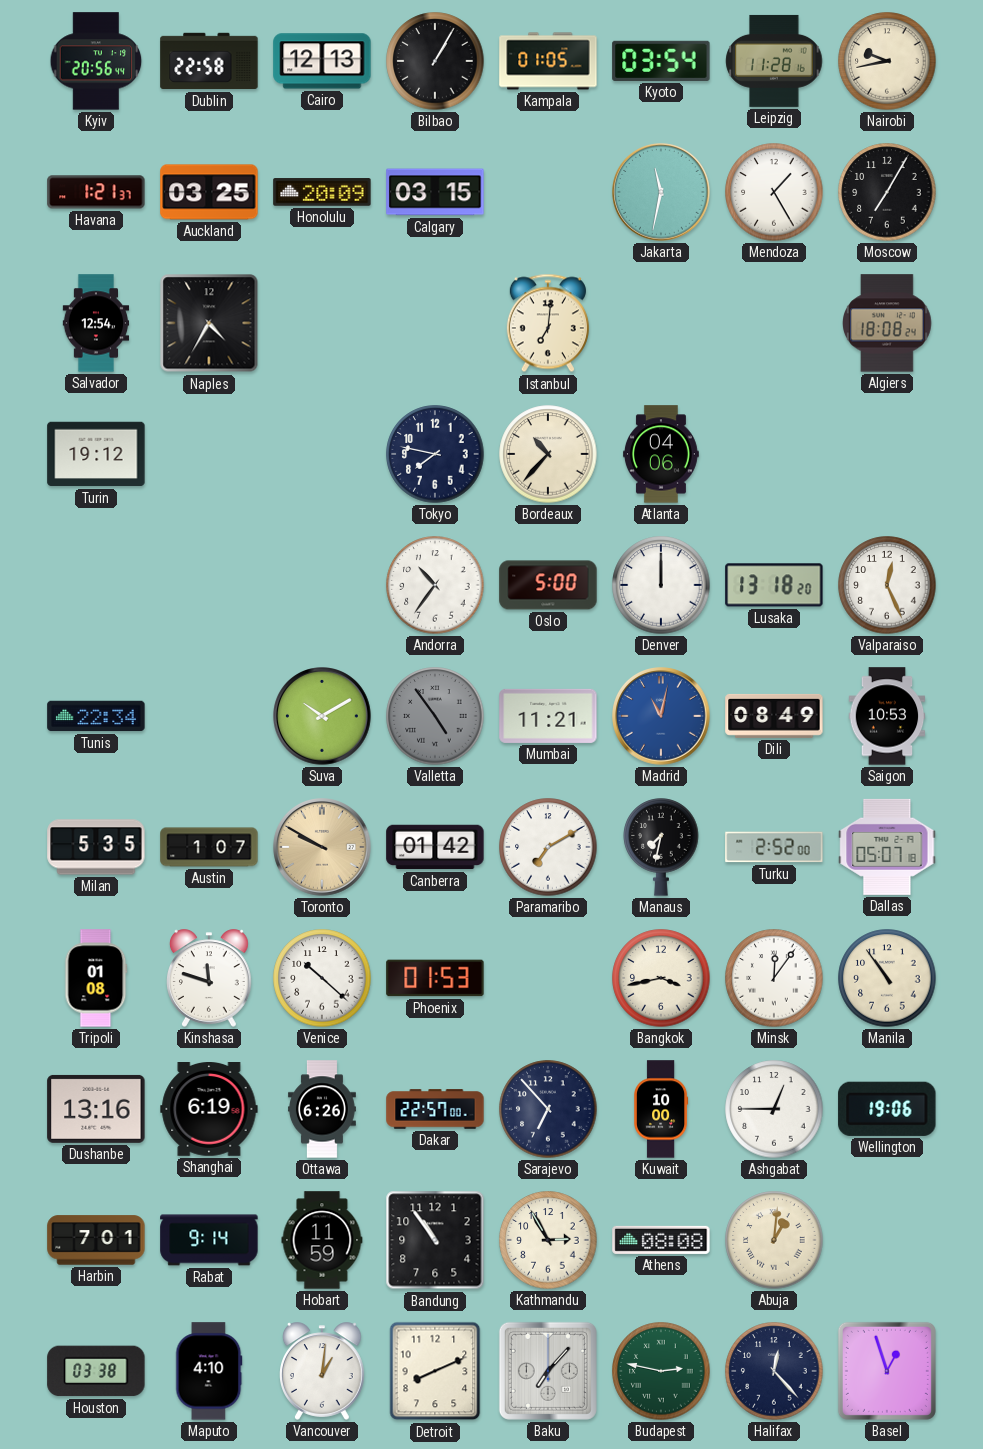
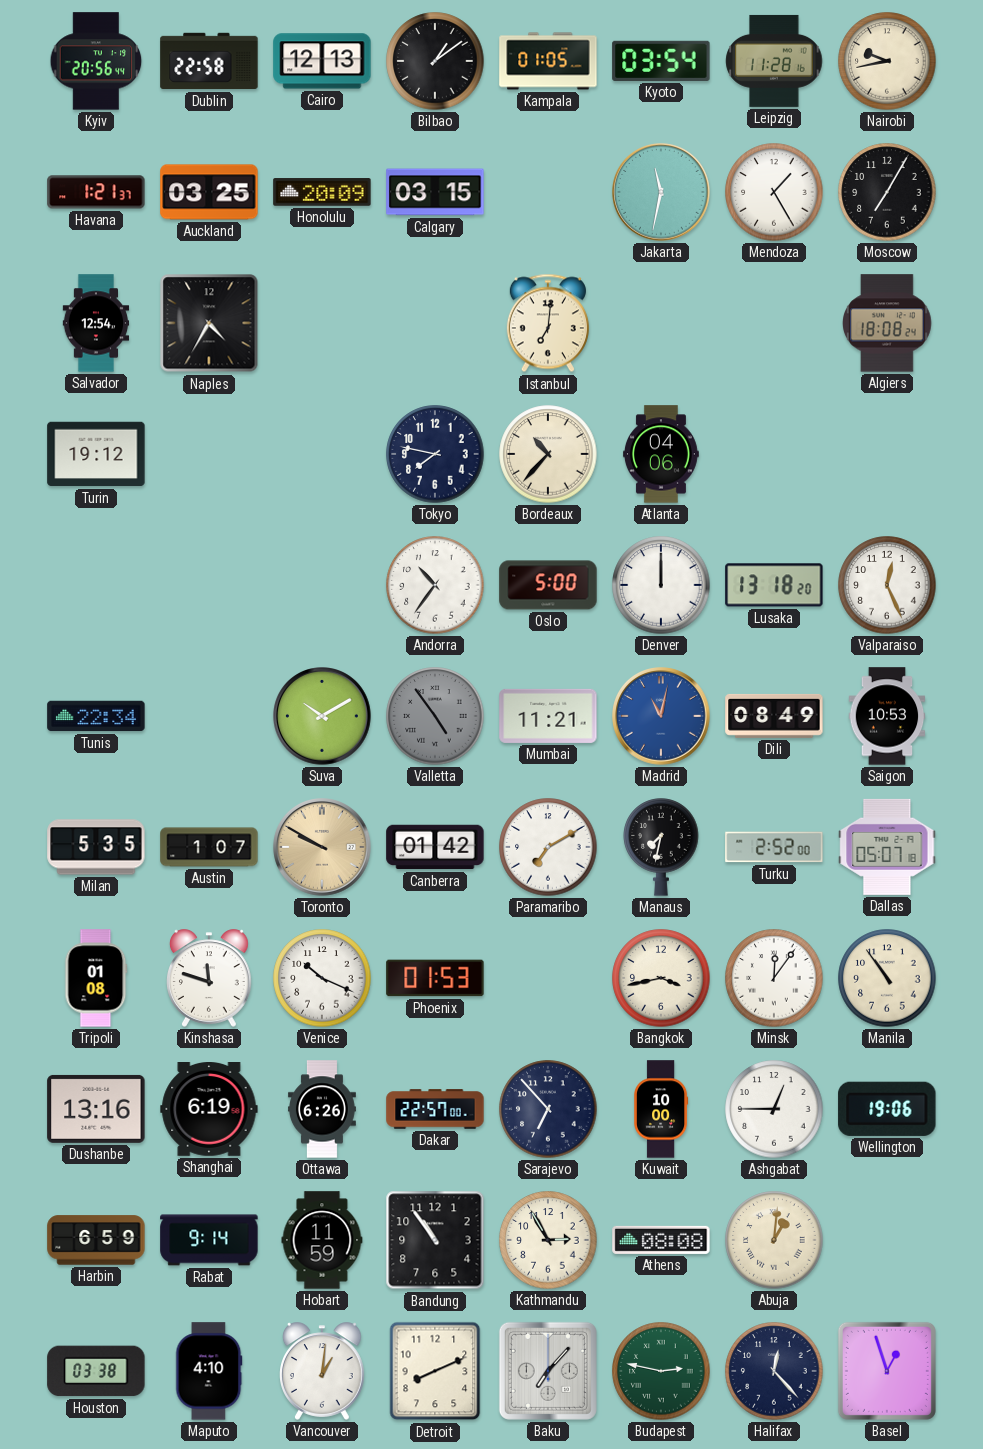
Bilbao: 1:05 -> 1:09
Venice: 10:22 -> 10:19
Harbin: 7:01 -> 6:59
